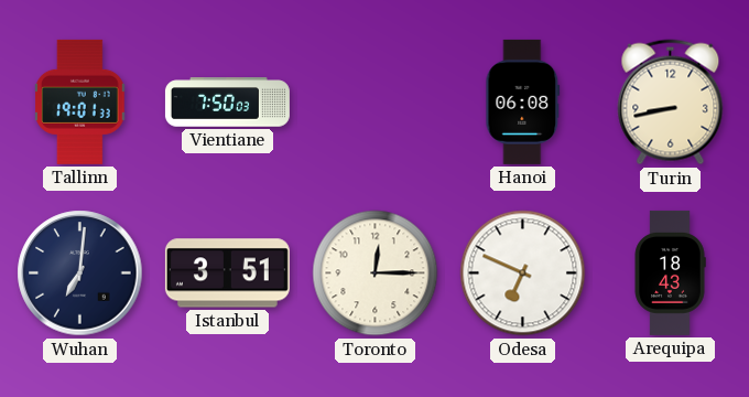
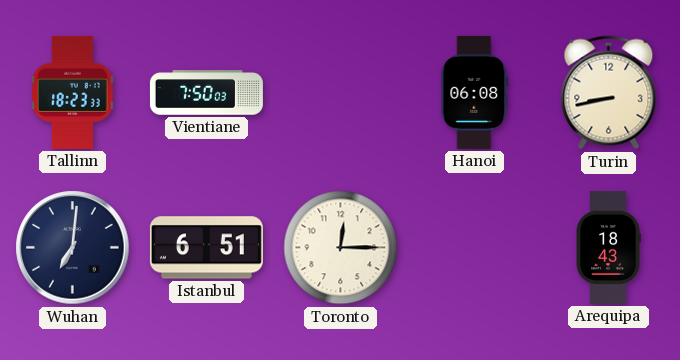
Tallinn: 19:01 -> 18:23
Istanbul: 3:51 -> 6:51
Odesa: 6:49 -> none
